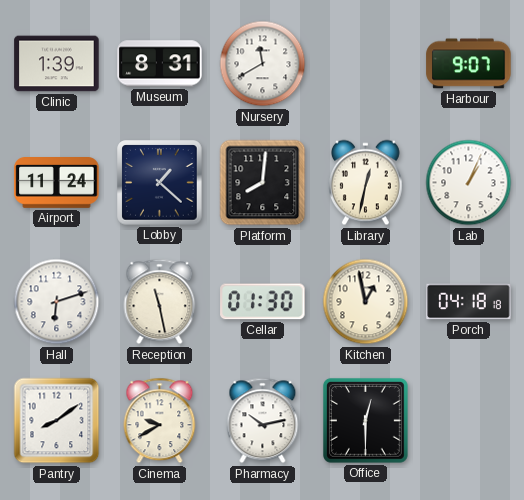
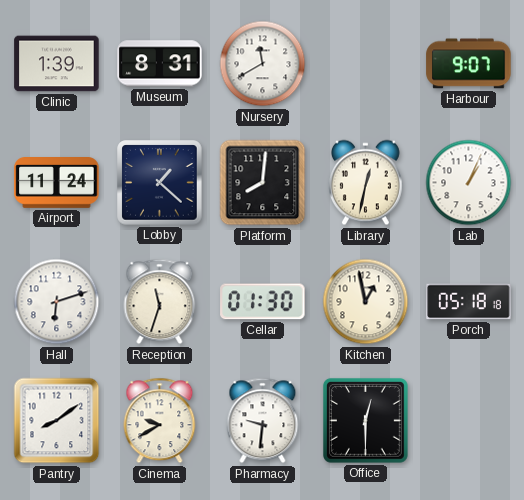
Reception: 11:28 -> 11:33
Porch: 04:18 -> 05:18
Pharmacy: 10:13 -> 9:31
